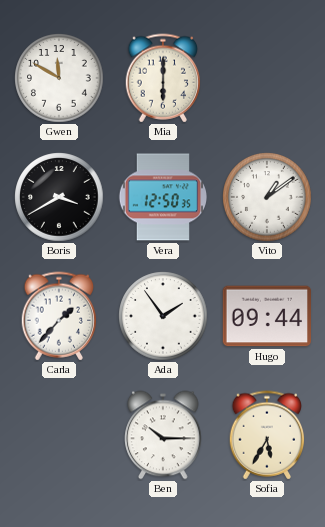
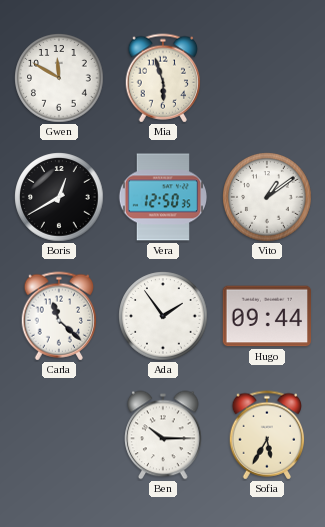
Mia: 6:00 -> 5:57
Boris: 3:40 -> 12:40
Carla: 1:37 -> 11:22
